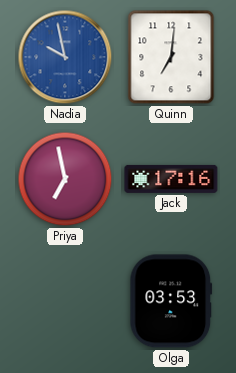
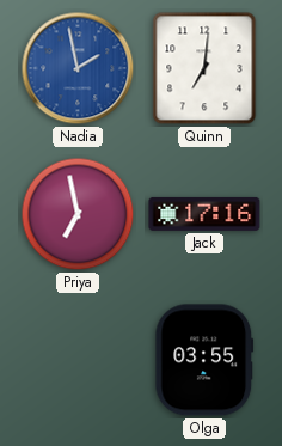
Nadia: 9:58 -> 1:58
Olga: 03:53 -> 03:55
